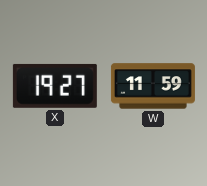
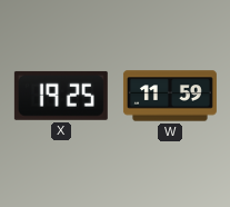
X: 19:27 -> 19:25
